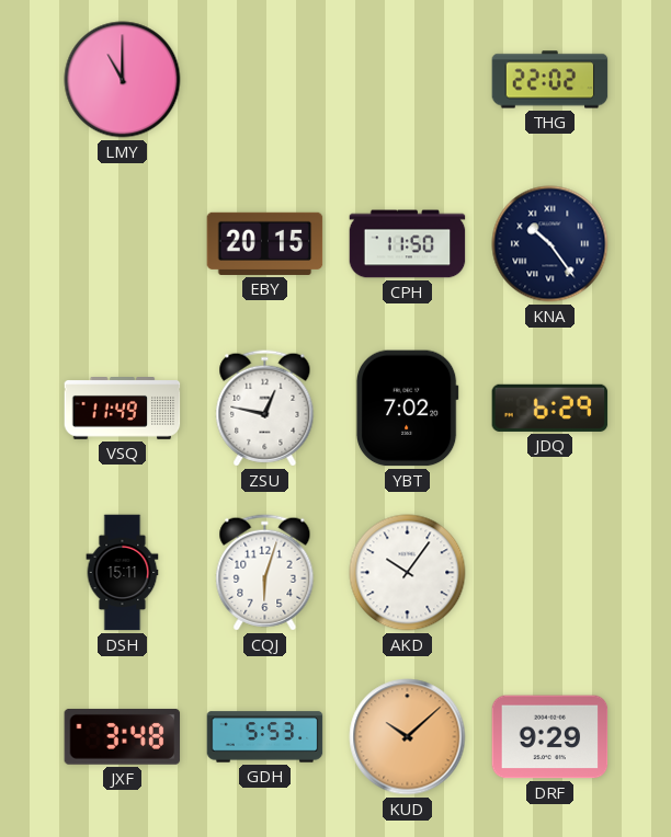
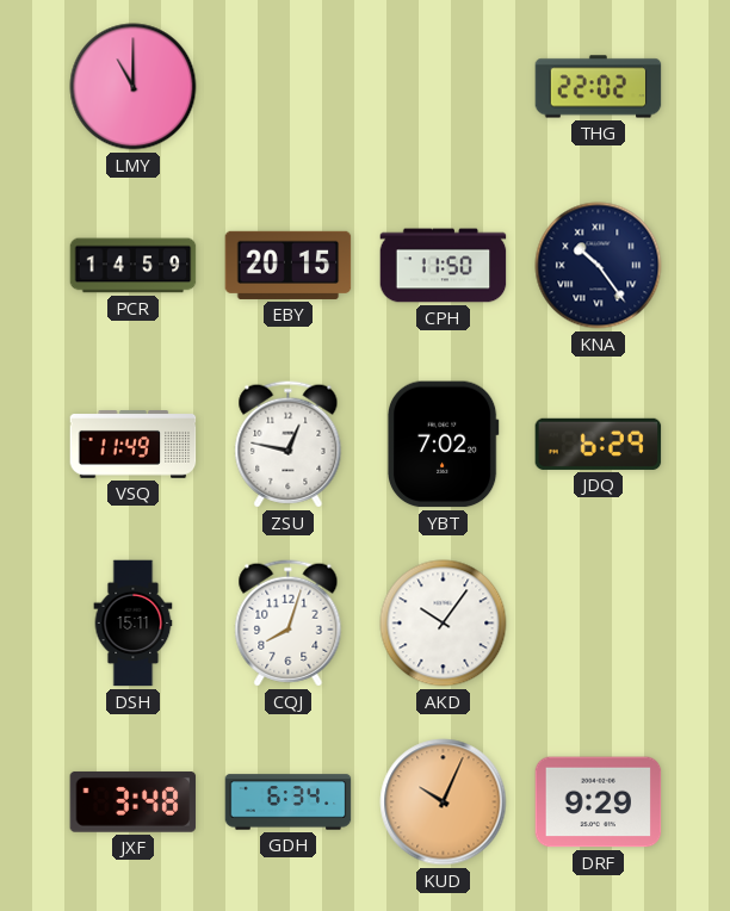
PCR: none -> 14:59
CQJ: 6:03 -> 8:03
GDH: 5:53 -> 6:34
KUD: 10:08 -> 10:04
